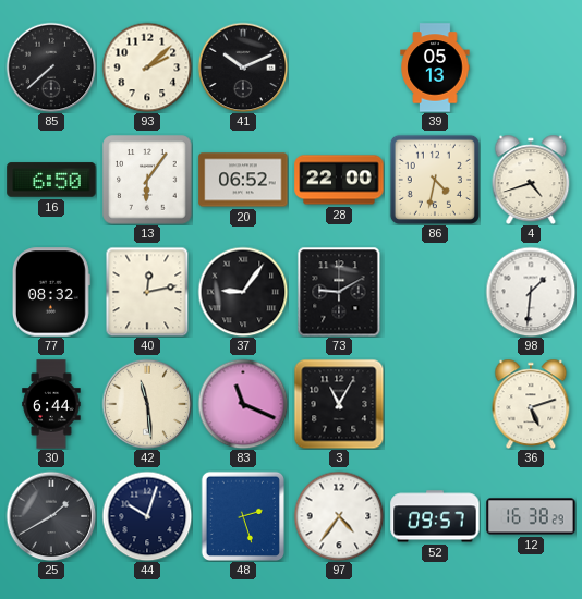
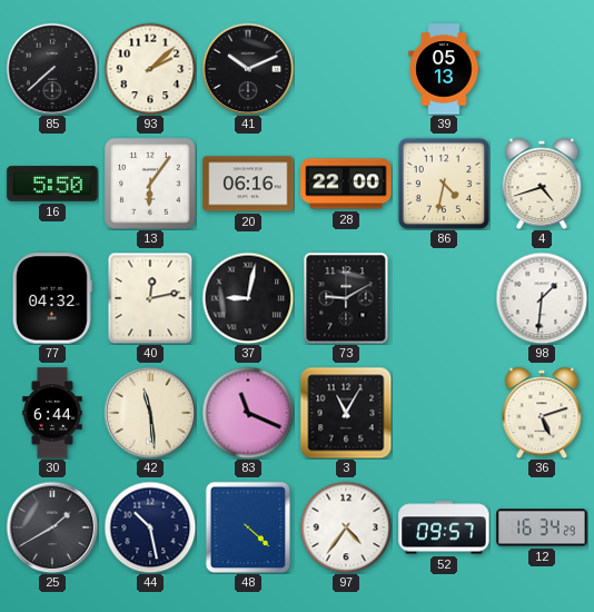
16: 6:50 -> 5:50
20: 06:52 -> 06:16
77: 08:32 -> 04:32
37: 9:06 -> 9:02
44: 10:03 -> 10:28
48: 2:27 -> 4:22
12: 16:38 -> 16:34
